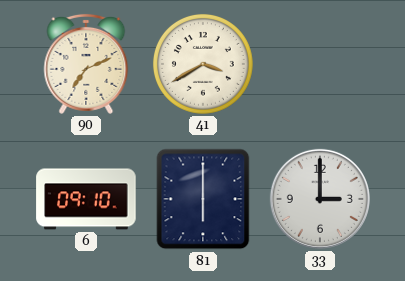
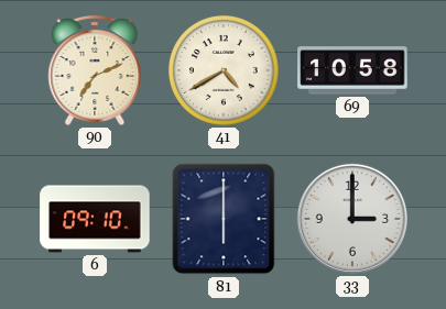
41: 3:40 -> 4:40
69: none -> 10:58
